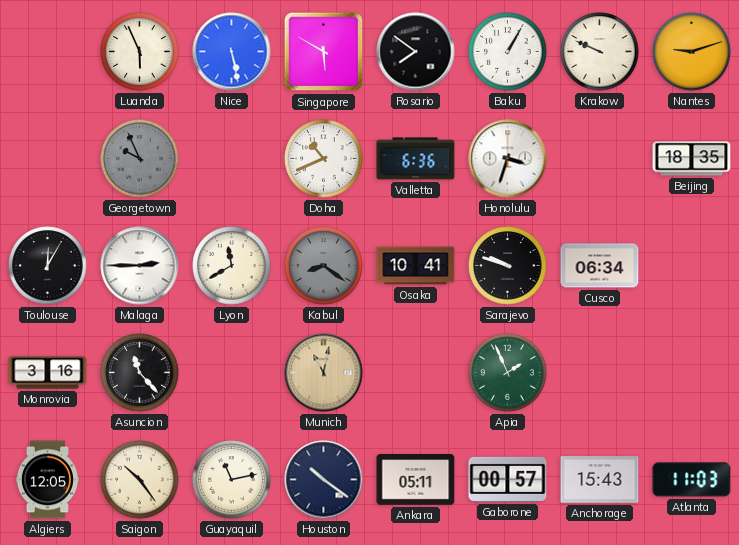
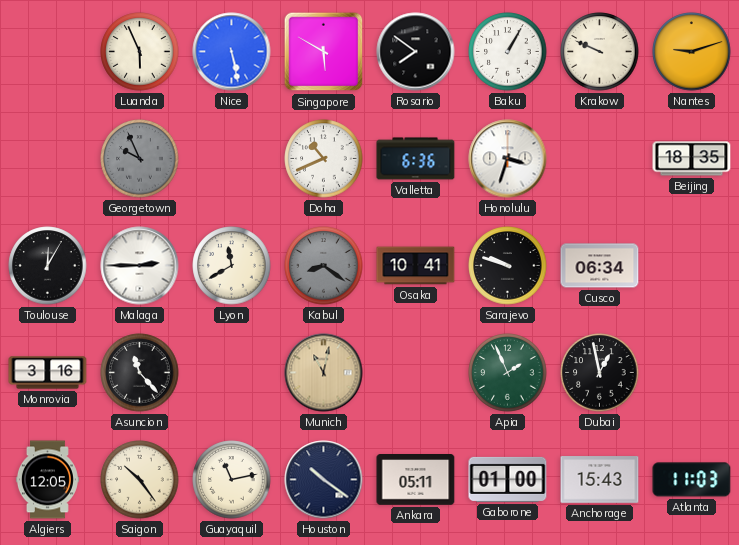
Dubai: none -> 12:58
Gaborone: 00:57 -> 01:00
